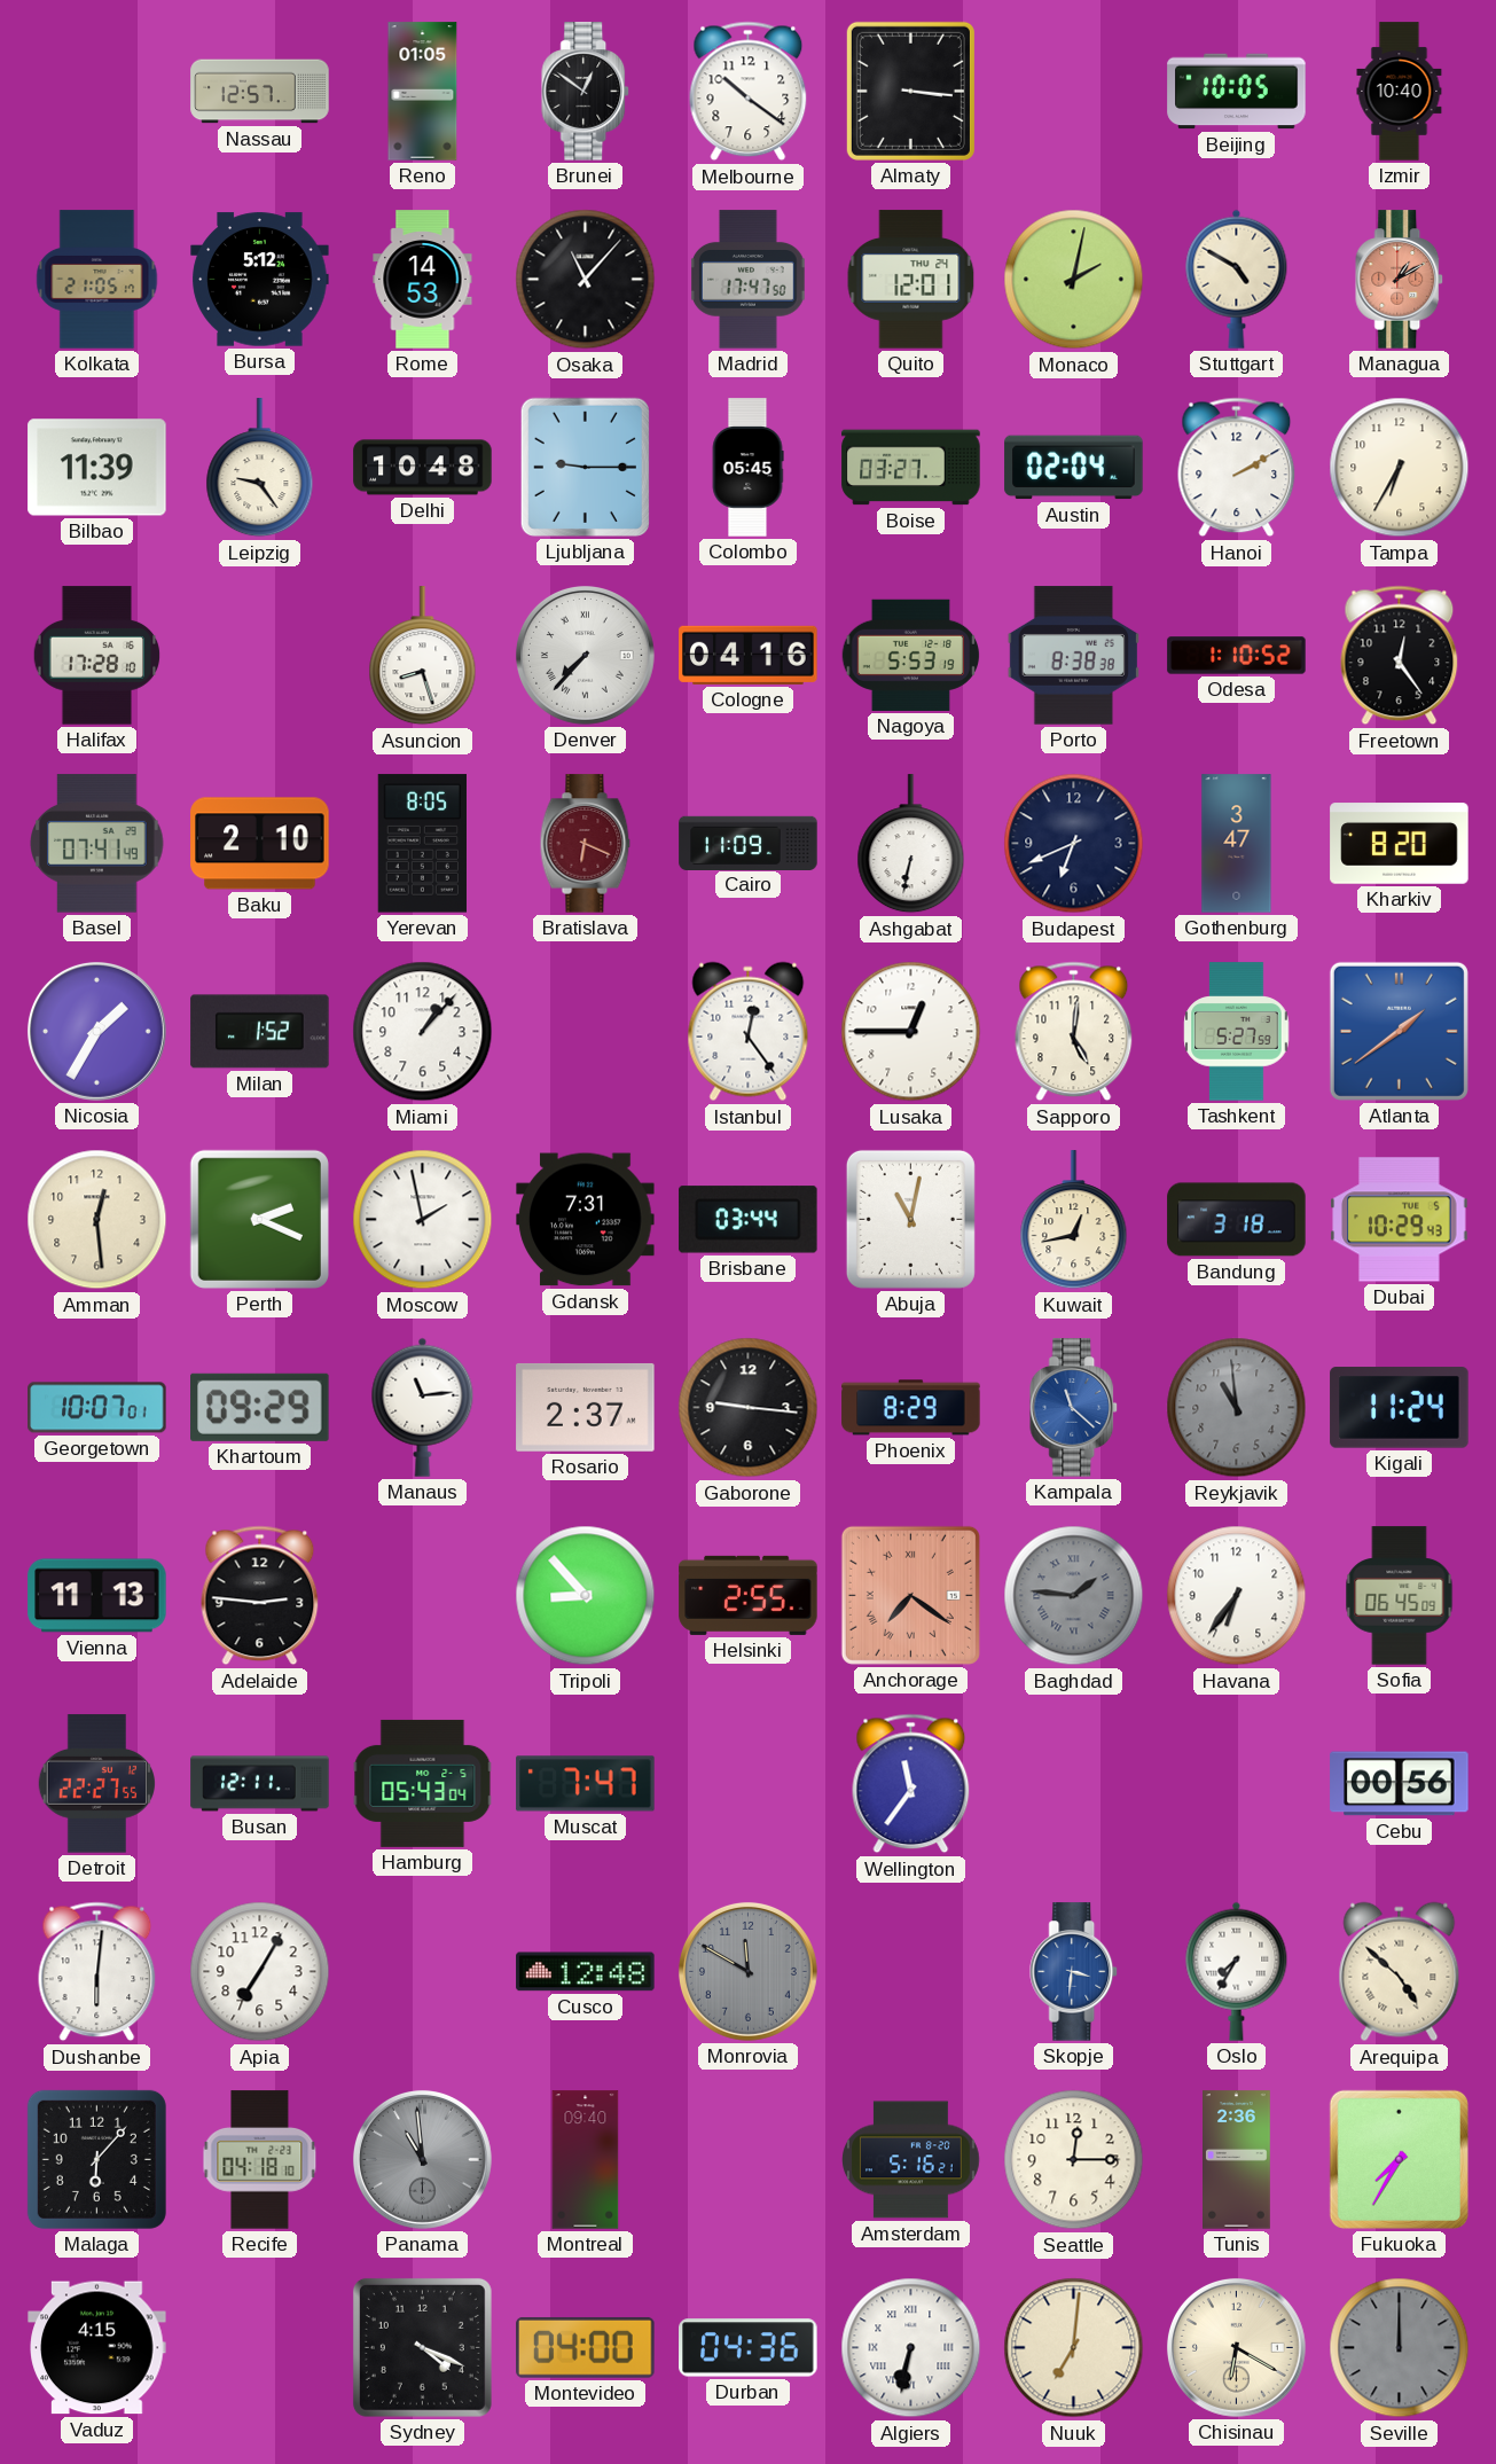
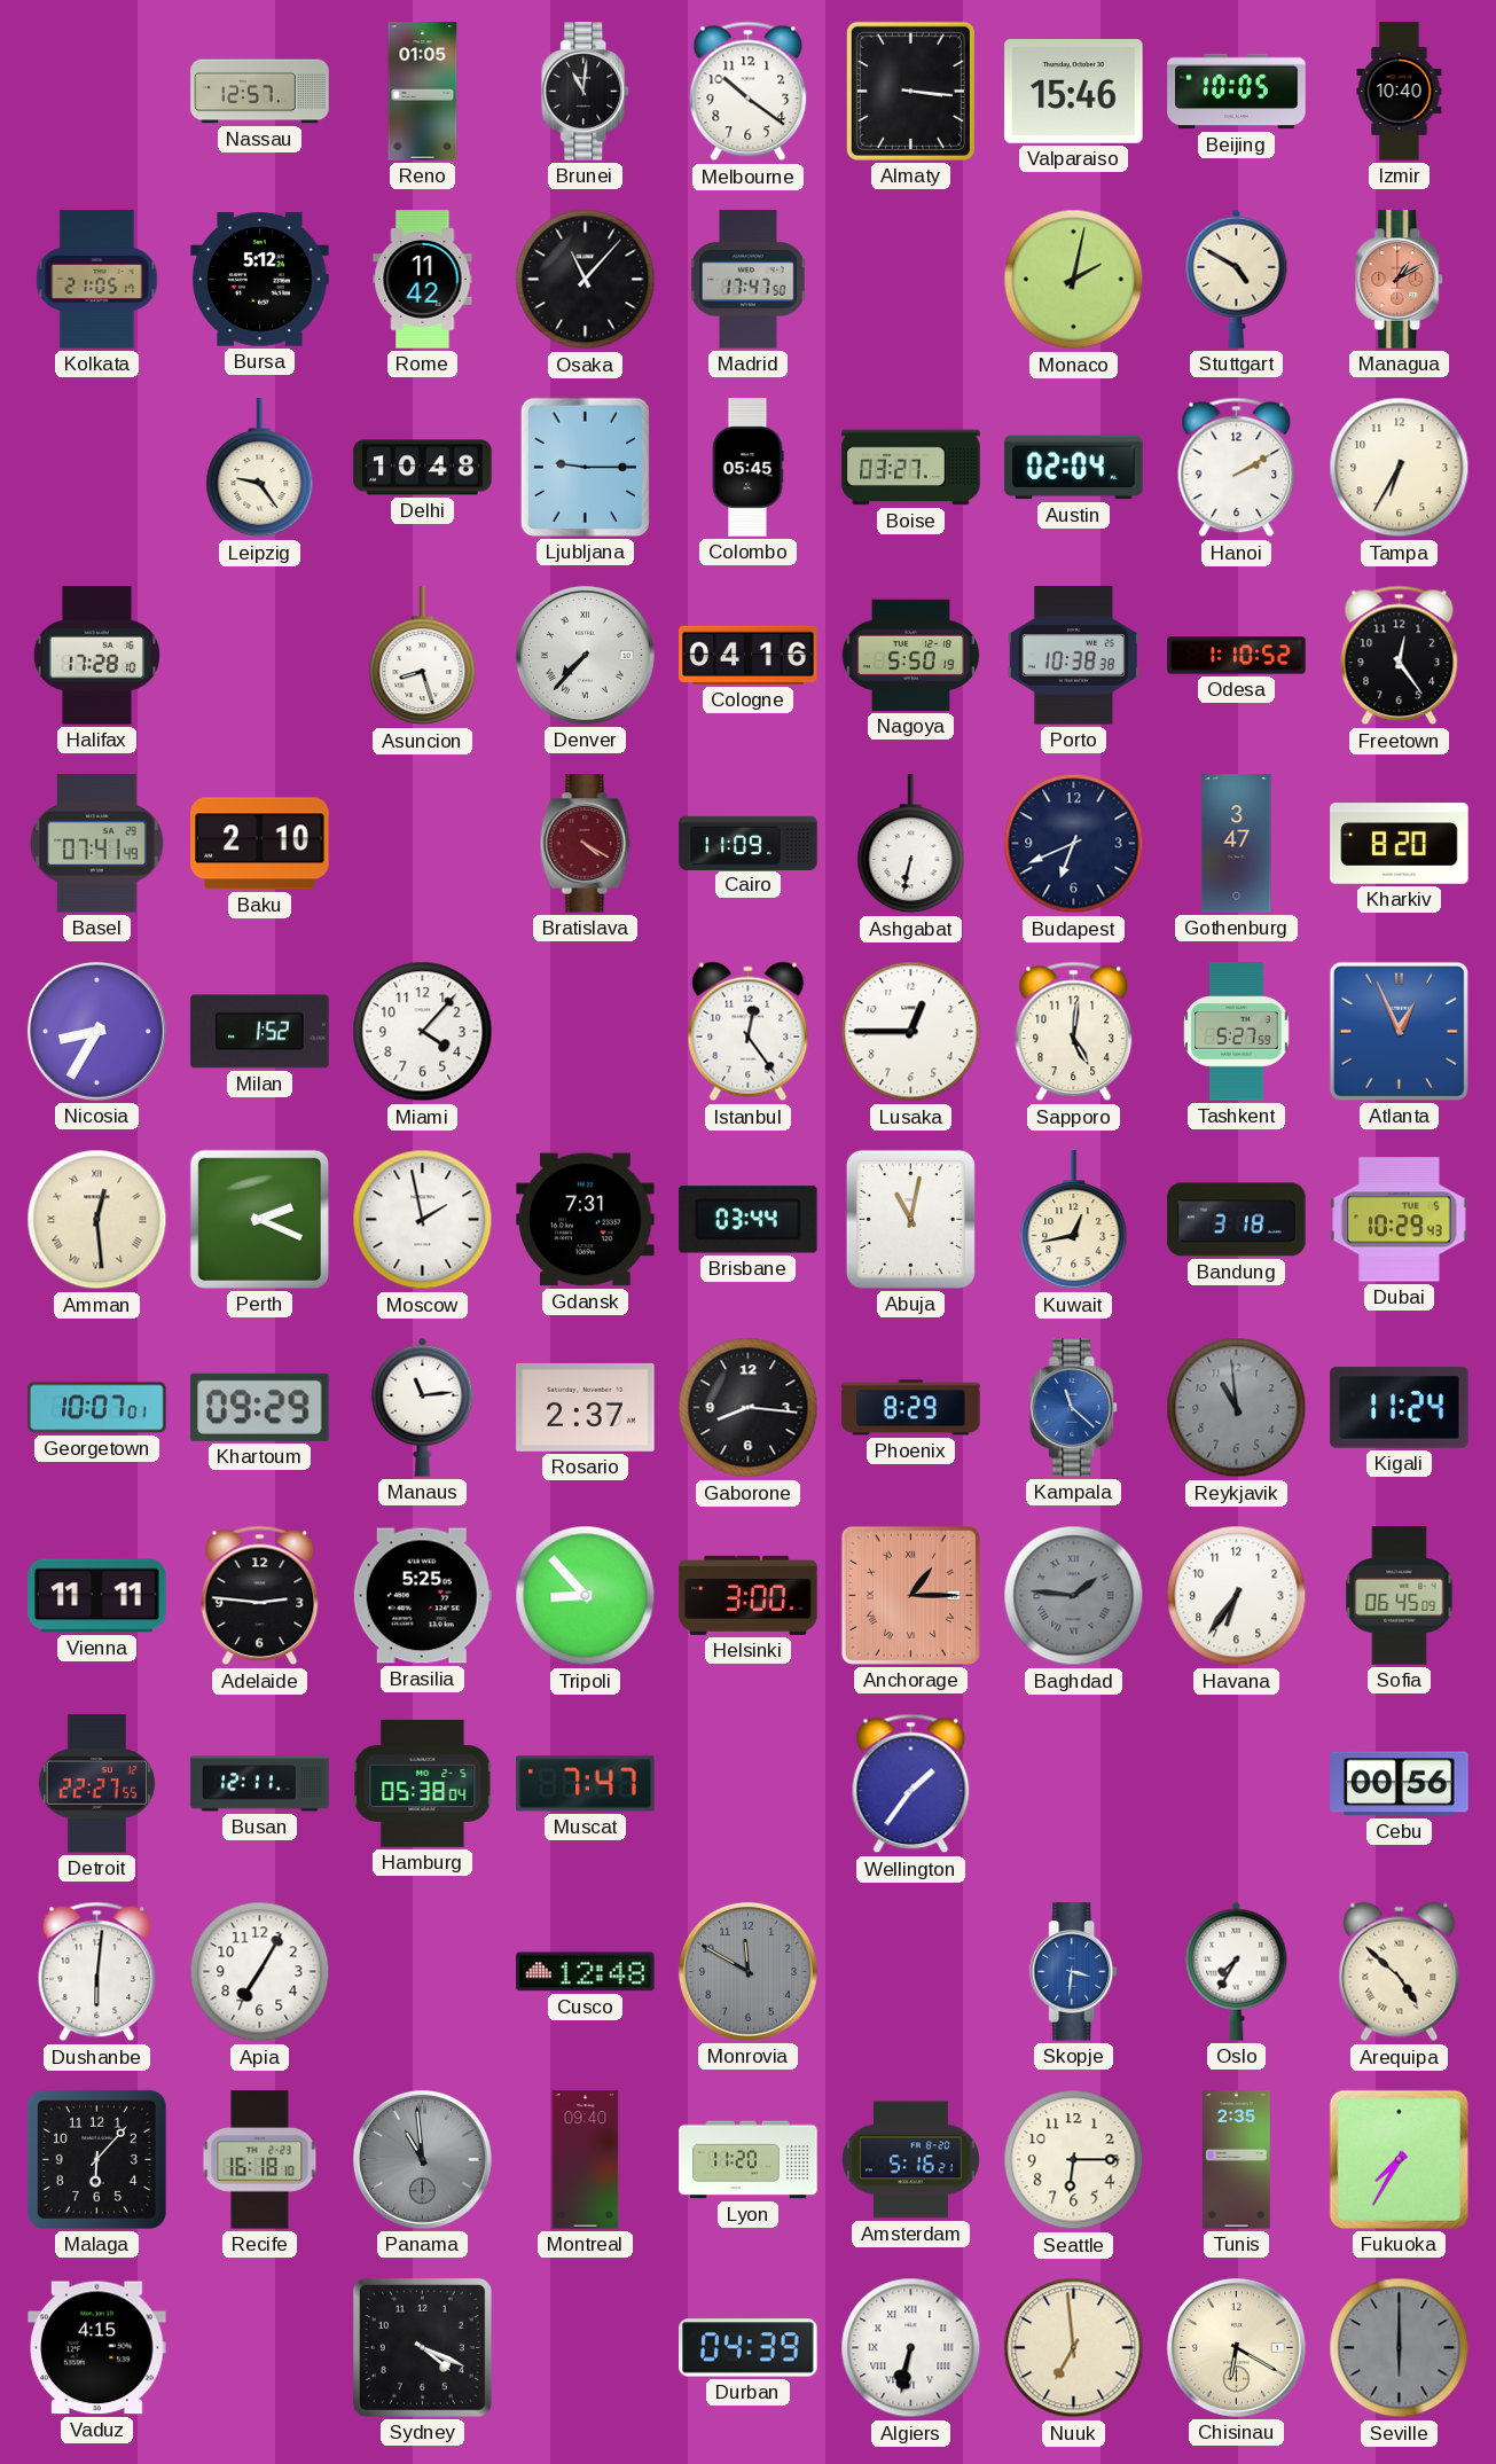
Brunei: 12:51 -> 11:01
Valparaiso: none -> 15:46
Rome: 14:53 -> 11:42
Quito: 12:01 -> none
Bilbao: 11:39 -> none
Nagoya: 5:53 -> 5:50
Porto: 8:38 -> 10:38
Yerevan: 8:05 -> none
Bratislava: 6:19 -> 4:20
Nicosia: 1:35 -> 8:35
Miami: 1:07 -> 4:07
Atlanta: 1:39 -> 12:56
Amman numerals: Arabic -> Roman
Gaborone: 9:16 -> 8:16
Vienna: 11:13 -> 11:11
Brasilia: none -> 5:25
Helsinki: 2:55 -> 3:00
Anchorage: 7:21 -> 1:15
Hamburg: 05:43 -> 05:38
Wellington: 11:36 -> 1:36
Recife: 04:18 -> 16:18
Lyon: none -> 11:20
Seattle: 12:15 -> 6:15
Tunis: 2:36 -> 2:35
Montevideo: 04:00 -> none
Durban: 04:36 -> 04:39
Nuuk: 7:01 -> 6:59
Seville: 12:00 -> 6:00
